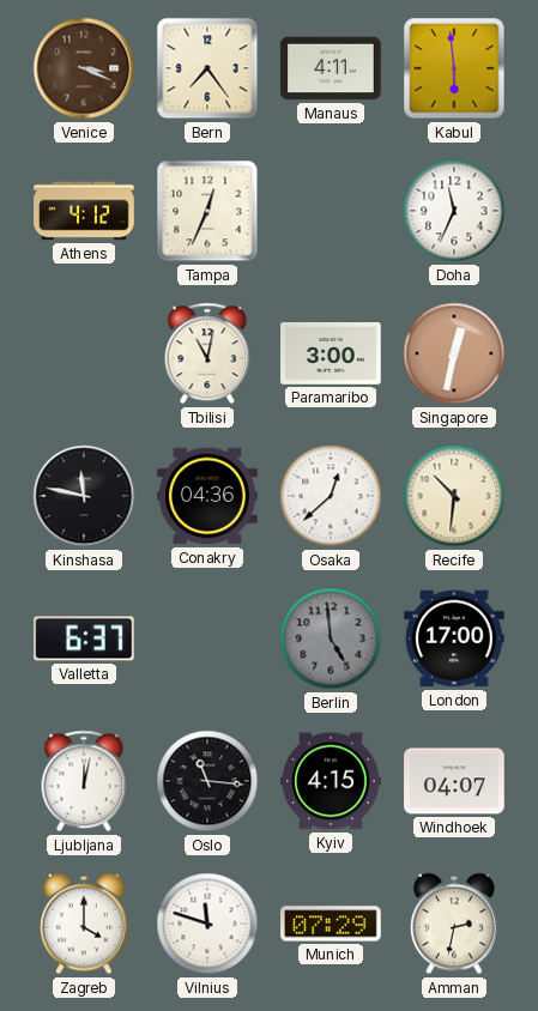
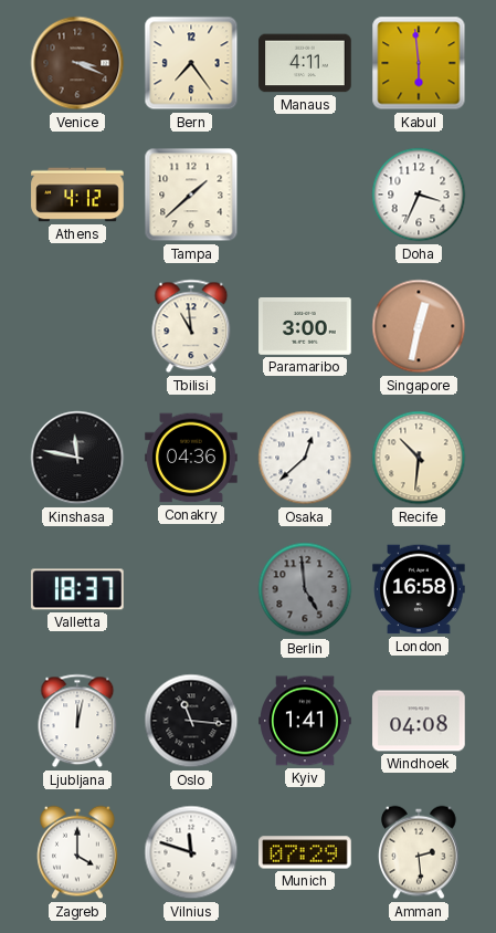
Tampa: 12:34 -> 1:38
Doha: 11:34 -> 3:34
Tbilisi: 11:02 -> 10:59
Valletta: 6:37 -> 18:37
London: 17:00 -> 16:58
Kyiv: 4:15 -> 1:41
Windhoek: 04:07 -> 04:08
Amman: 2:32 -> 2:29
